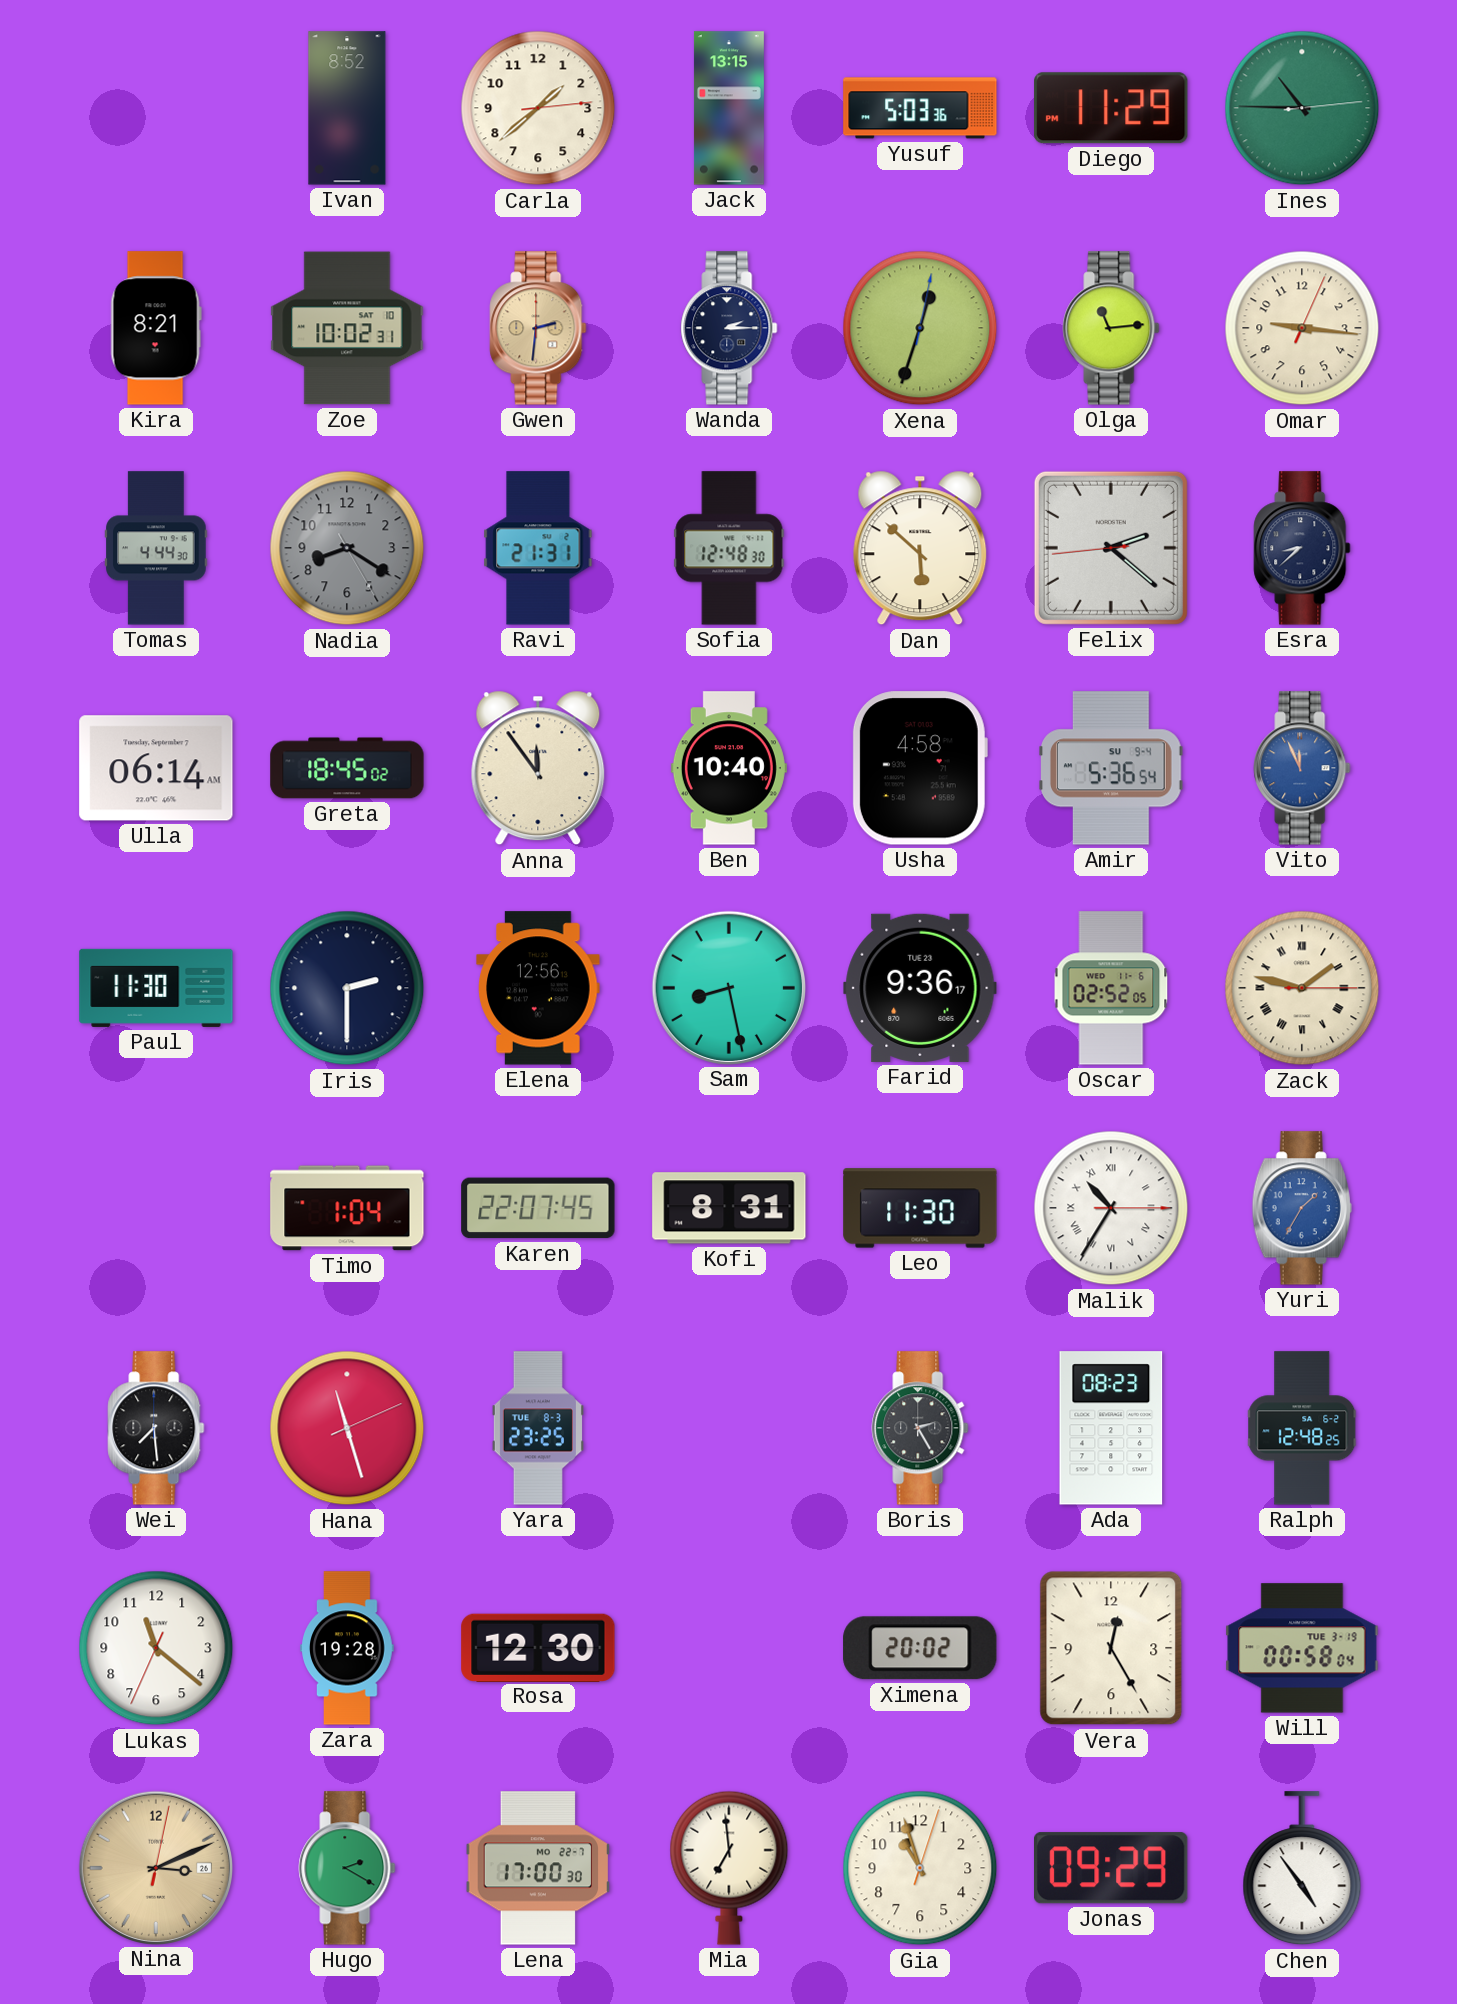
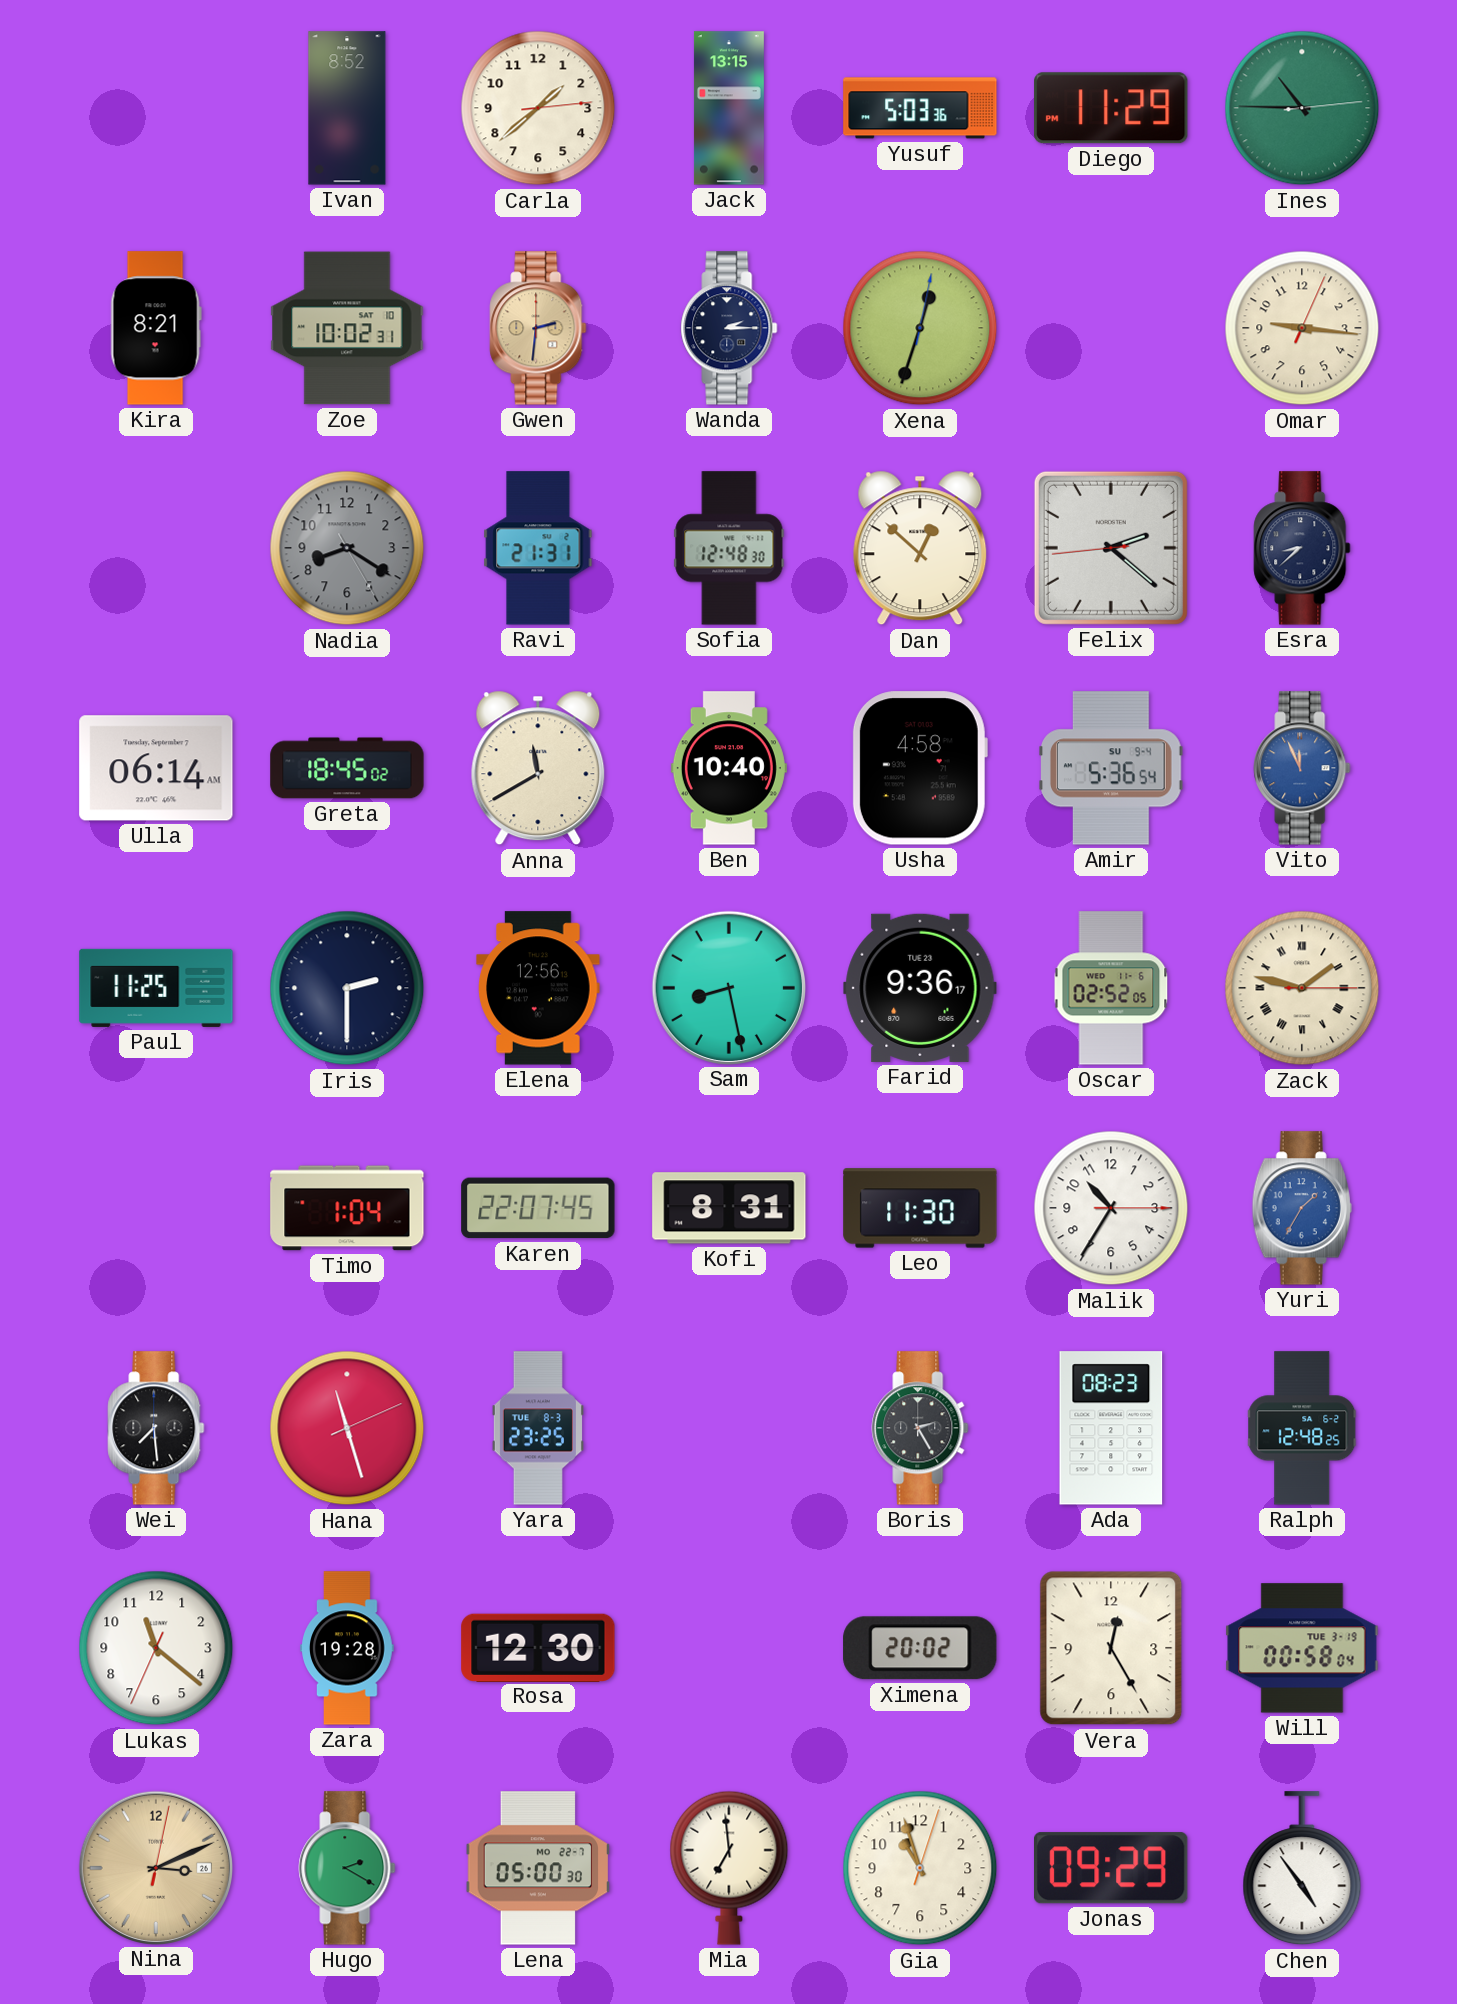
Olga: 11:14 -> none
Tomas: 4:44 -> none
Dan: 5:52 -> 12:52
Anna: 11:54 -> 11:40
Paul: 11:30 -> 11:25
Malik numerals: Roman -> Arabic
Lena: 17:00 -> 05:00
